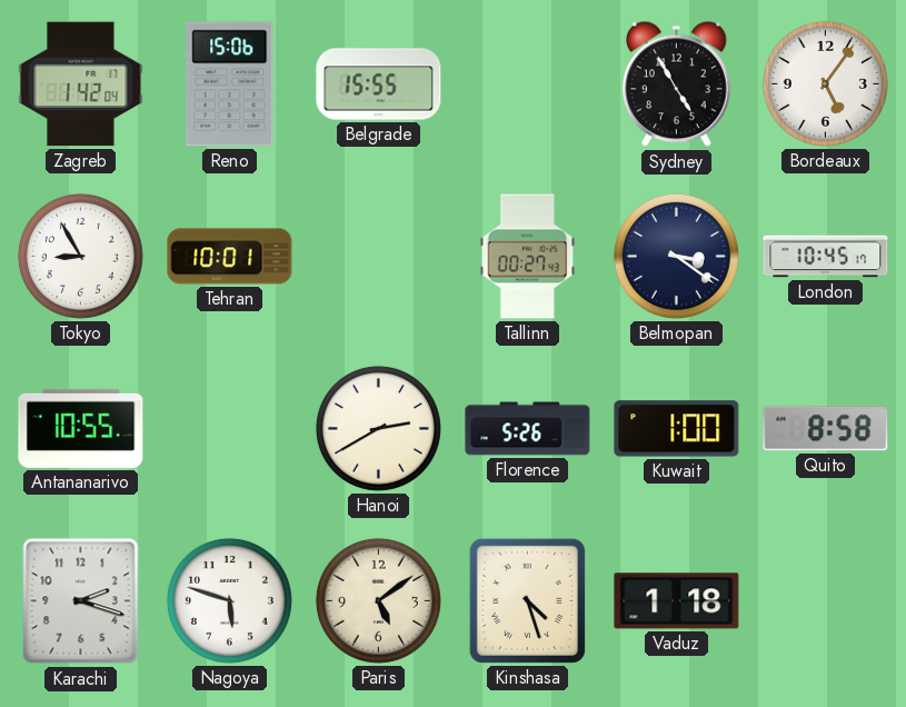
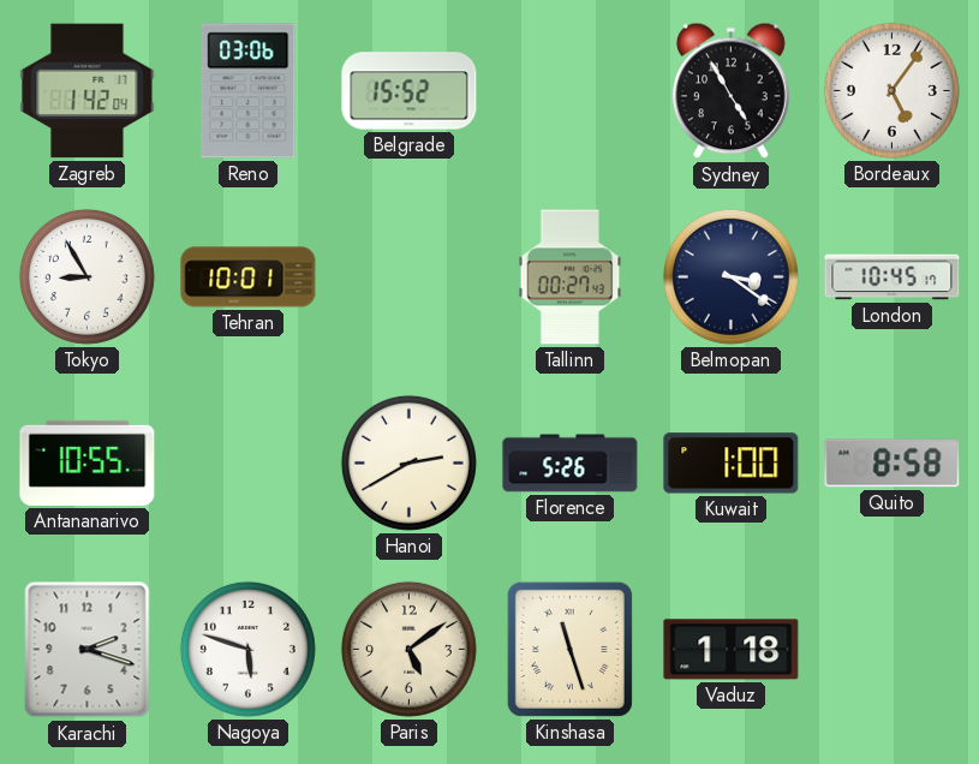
Reno: 15:06 -> 03:06
Belgrade: 15:55 -> 15:52
Kinshasa: 4:27 -> 11:27
